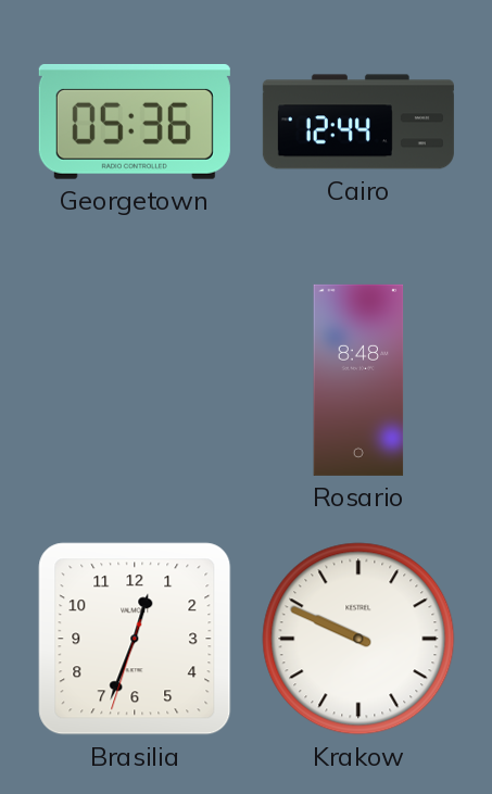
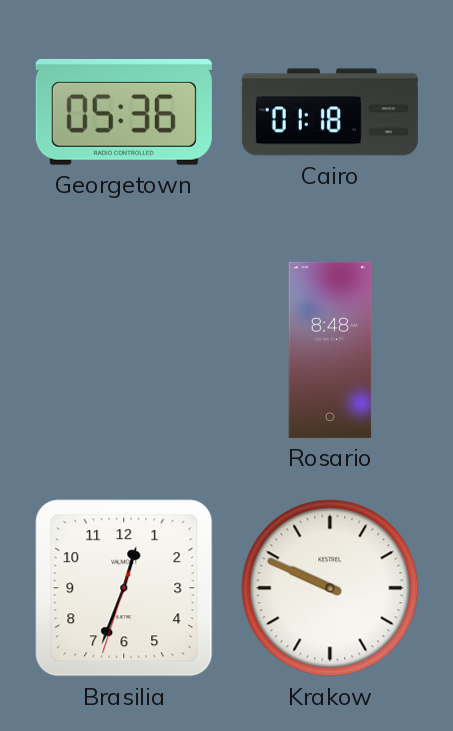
Cairo: 12:44 -> 01:18
